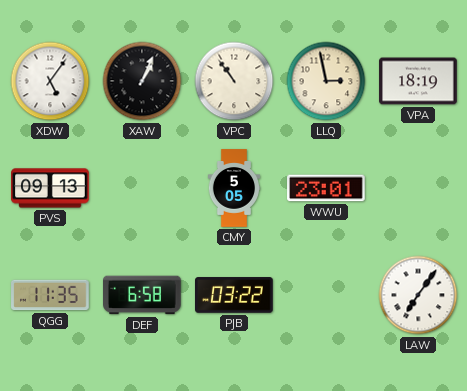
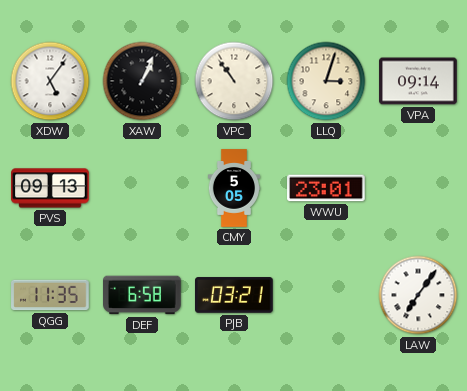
LLQ: 2:58 -> 3:03
VPA: 18:19 -> 09:14
PJB: 03:22 -> 03:21
